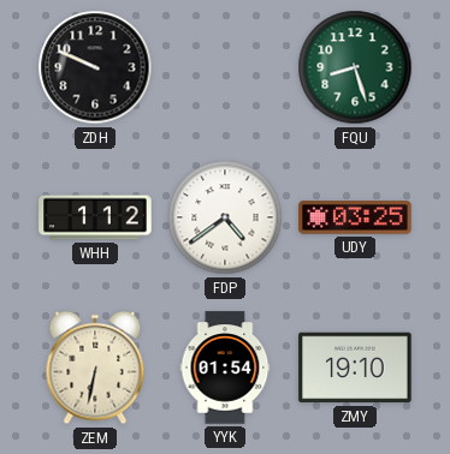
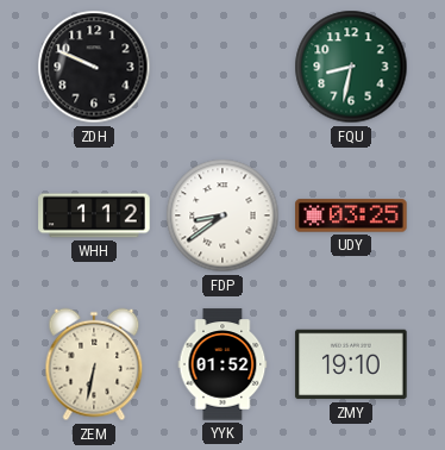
FQU: 8:27 -> 8:32
FDP: 4:39 -> 8:39
YYK: 01:54 -> 01:52
